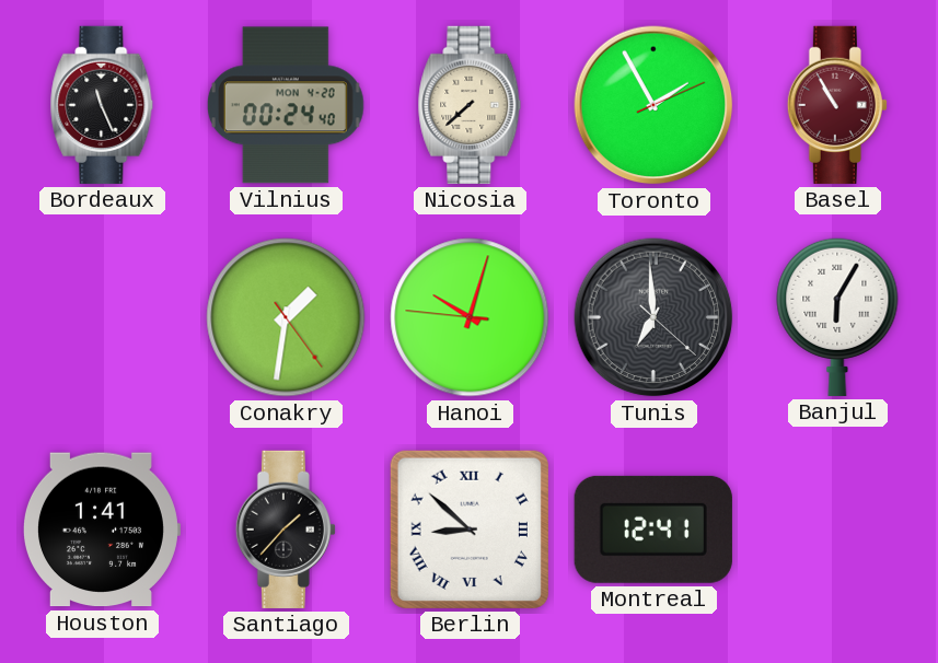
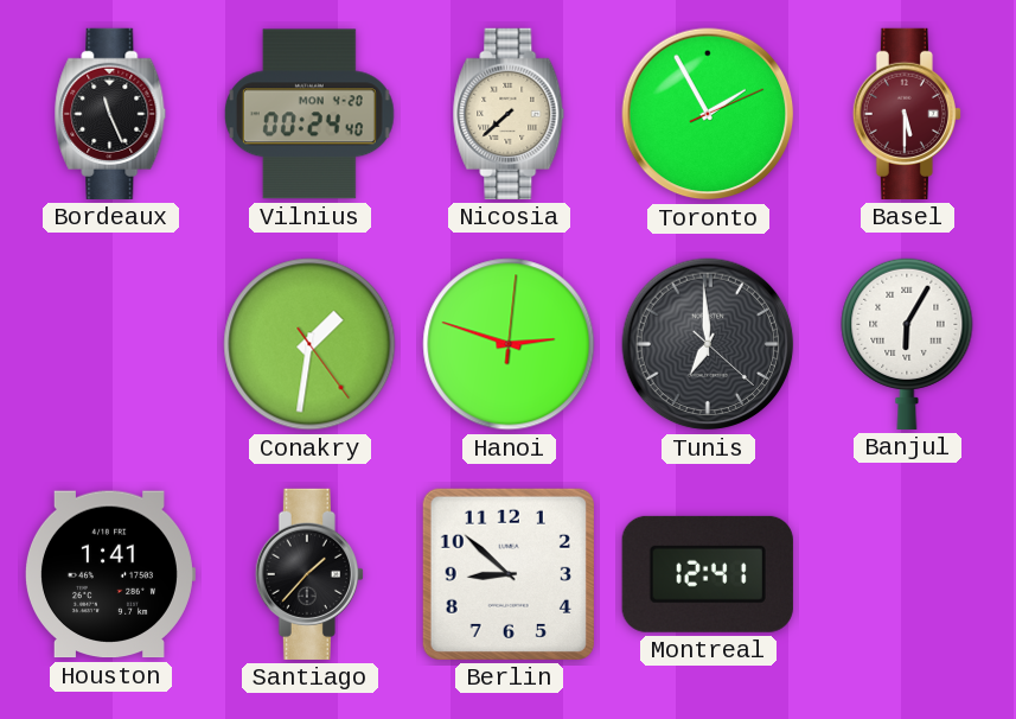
Basel: 10:55 -> 5:30
Hanoi: 10:02 -> 2:48
Berlin numerals: Roman -> Arabic
